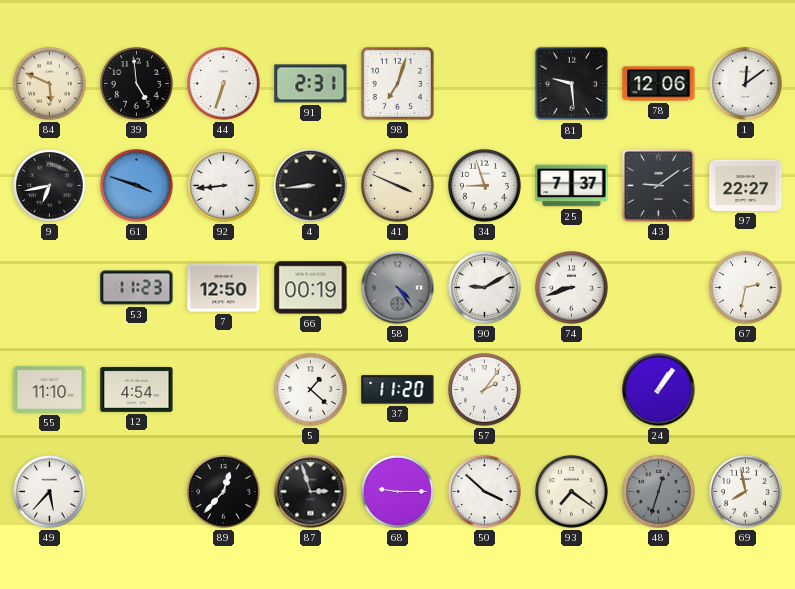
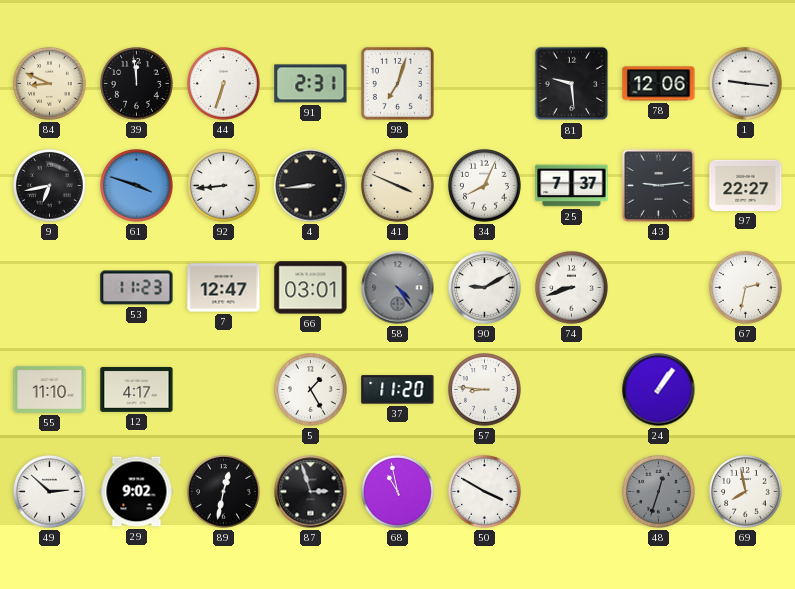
84: 5:49 -> 8:49
39: 4:59 -> 11:59
1: 12:09 -> 9:16
34: 8:57 -> 8:04
43: 9:09 -> 9:14
7: 12:50 -> 12:47
66: 00:19 -> 03:01
12: 4:54 -> 4:17
5: 1:22 -> 1:25
57: 2:06 -> 8:46
49: 5:37 -> 2:52
29: none -> 9:02
89: 12:37 -> 12:32
68: 9:15 -> 10:58
50: 3:52 -> 3:50
93: 7:21 -> none
